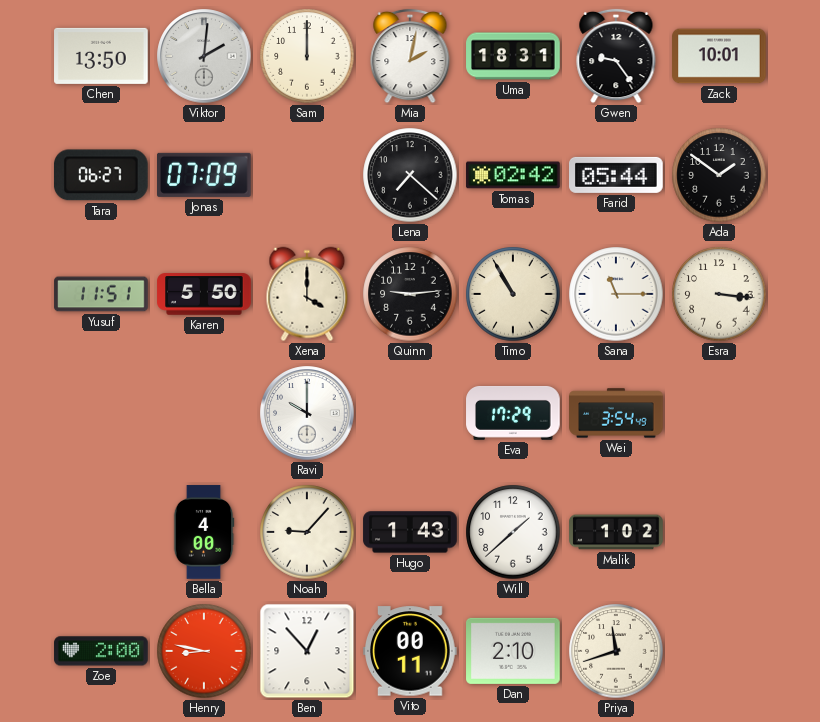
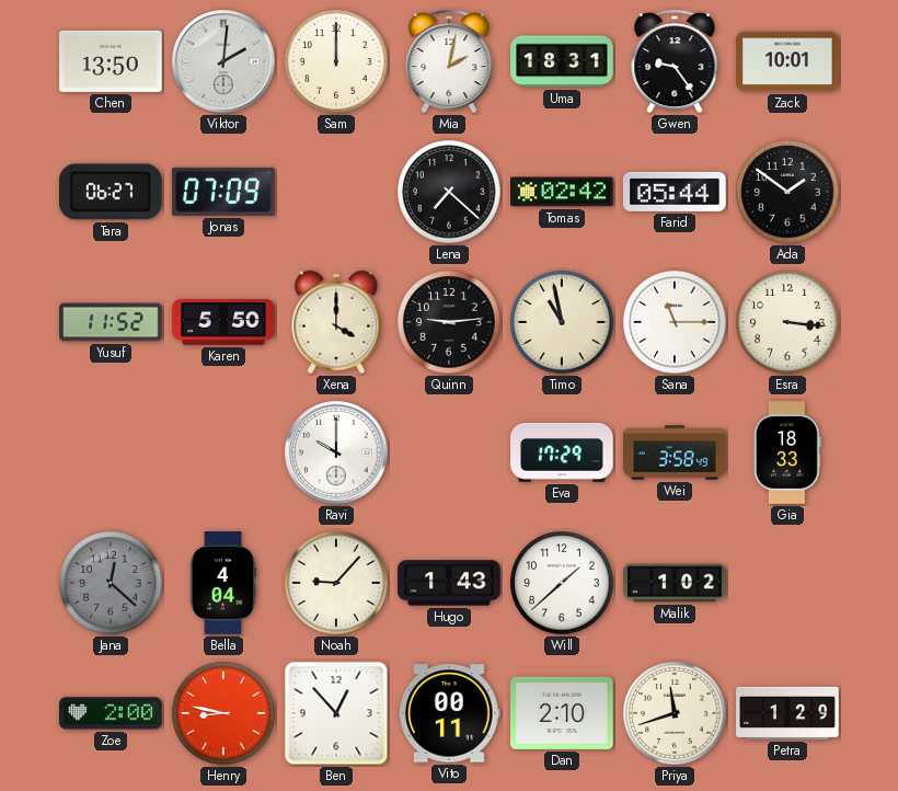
Yusuf: 11:51 -> 11:52
Timo: 10:55 -> 10:58
Wei: 3:54 -> 3:58
Gia: none -> 18:33
Jana: none -> 12:22
Bella: 4:00 -> 4:04
Petra: none -> 1:29
